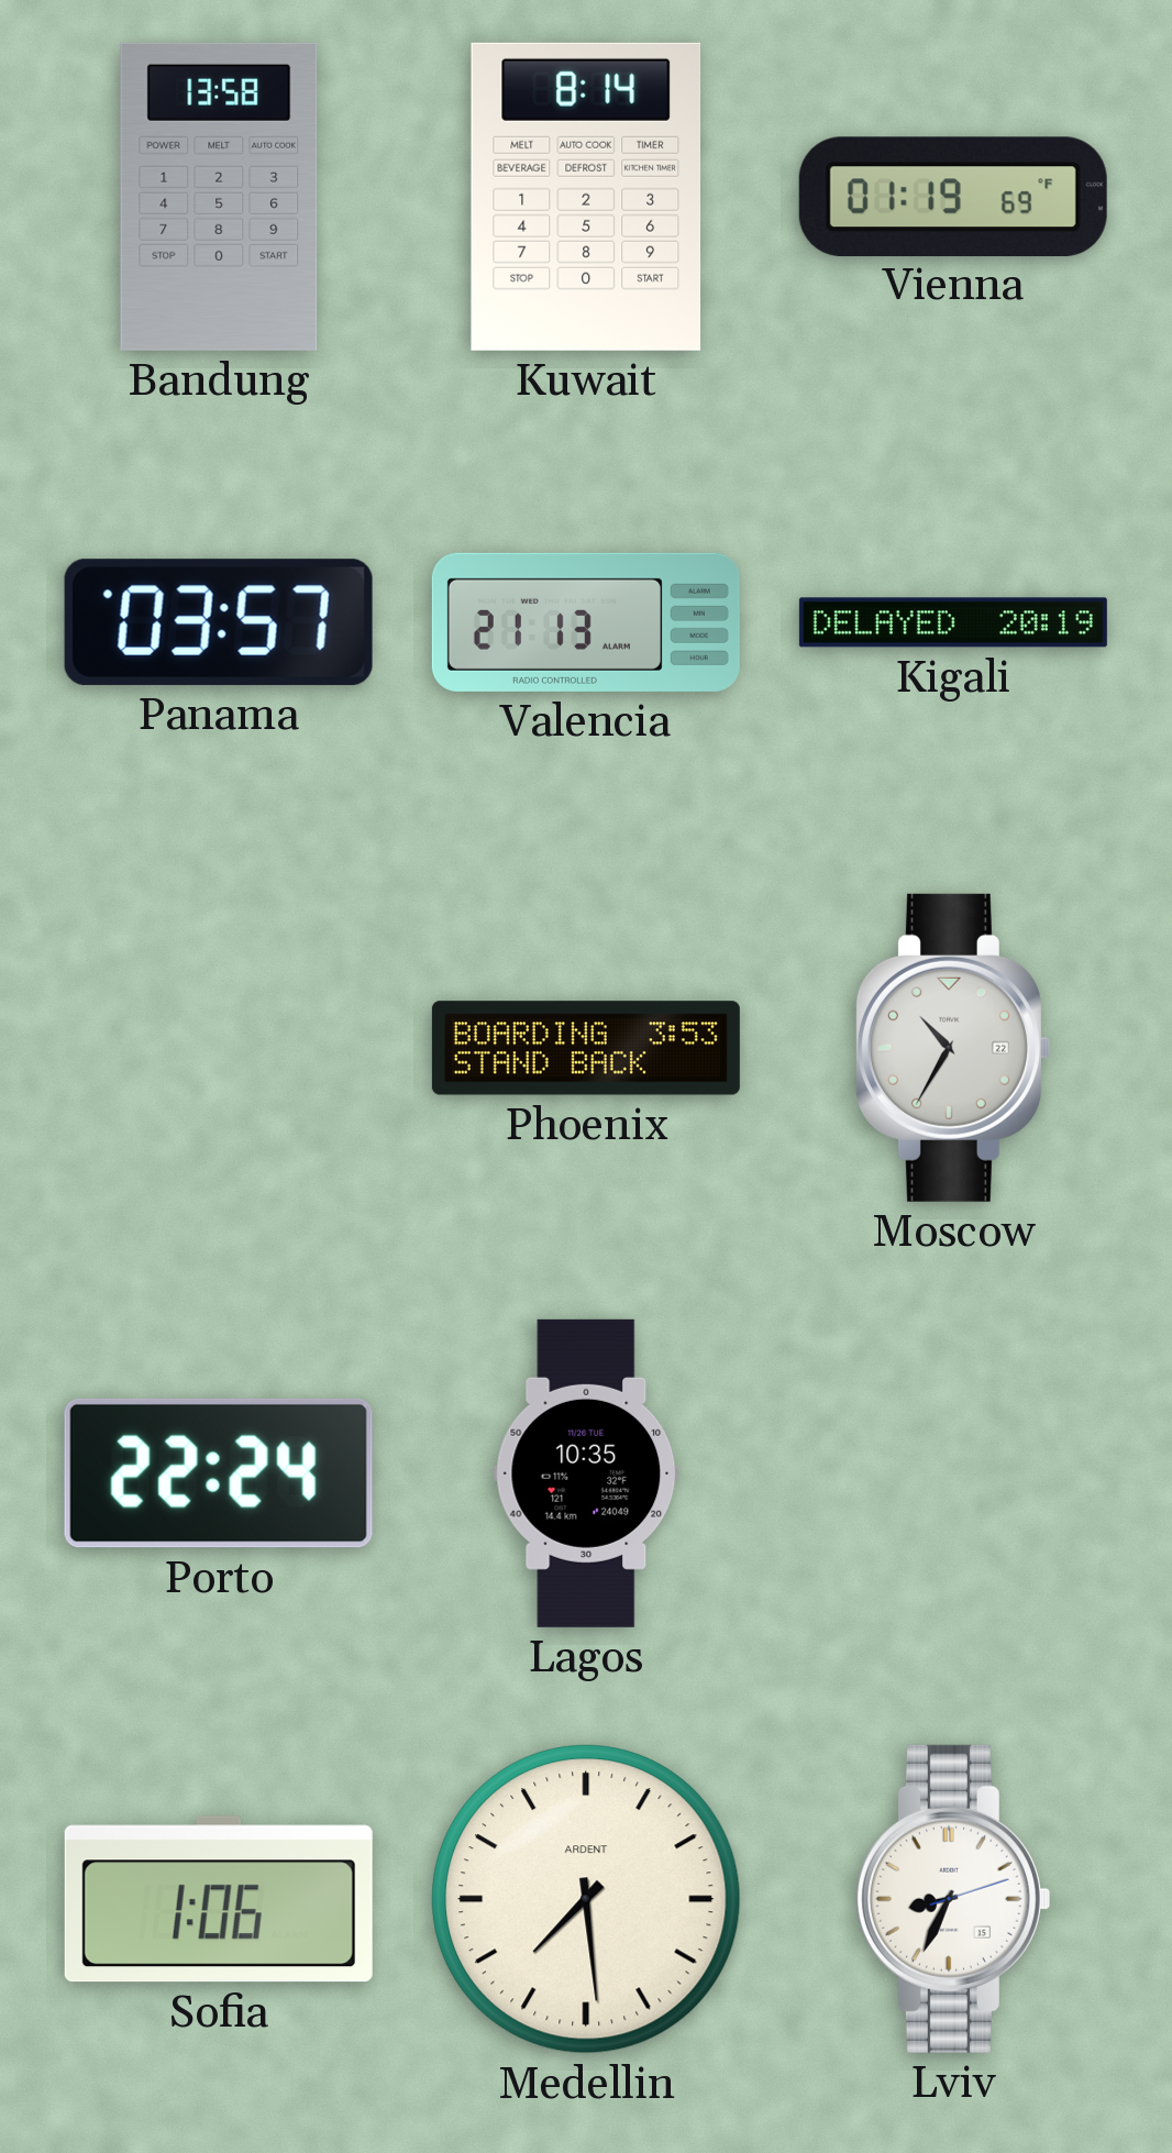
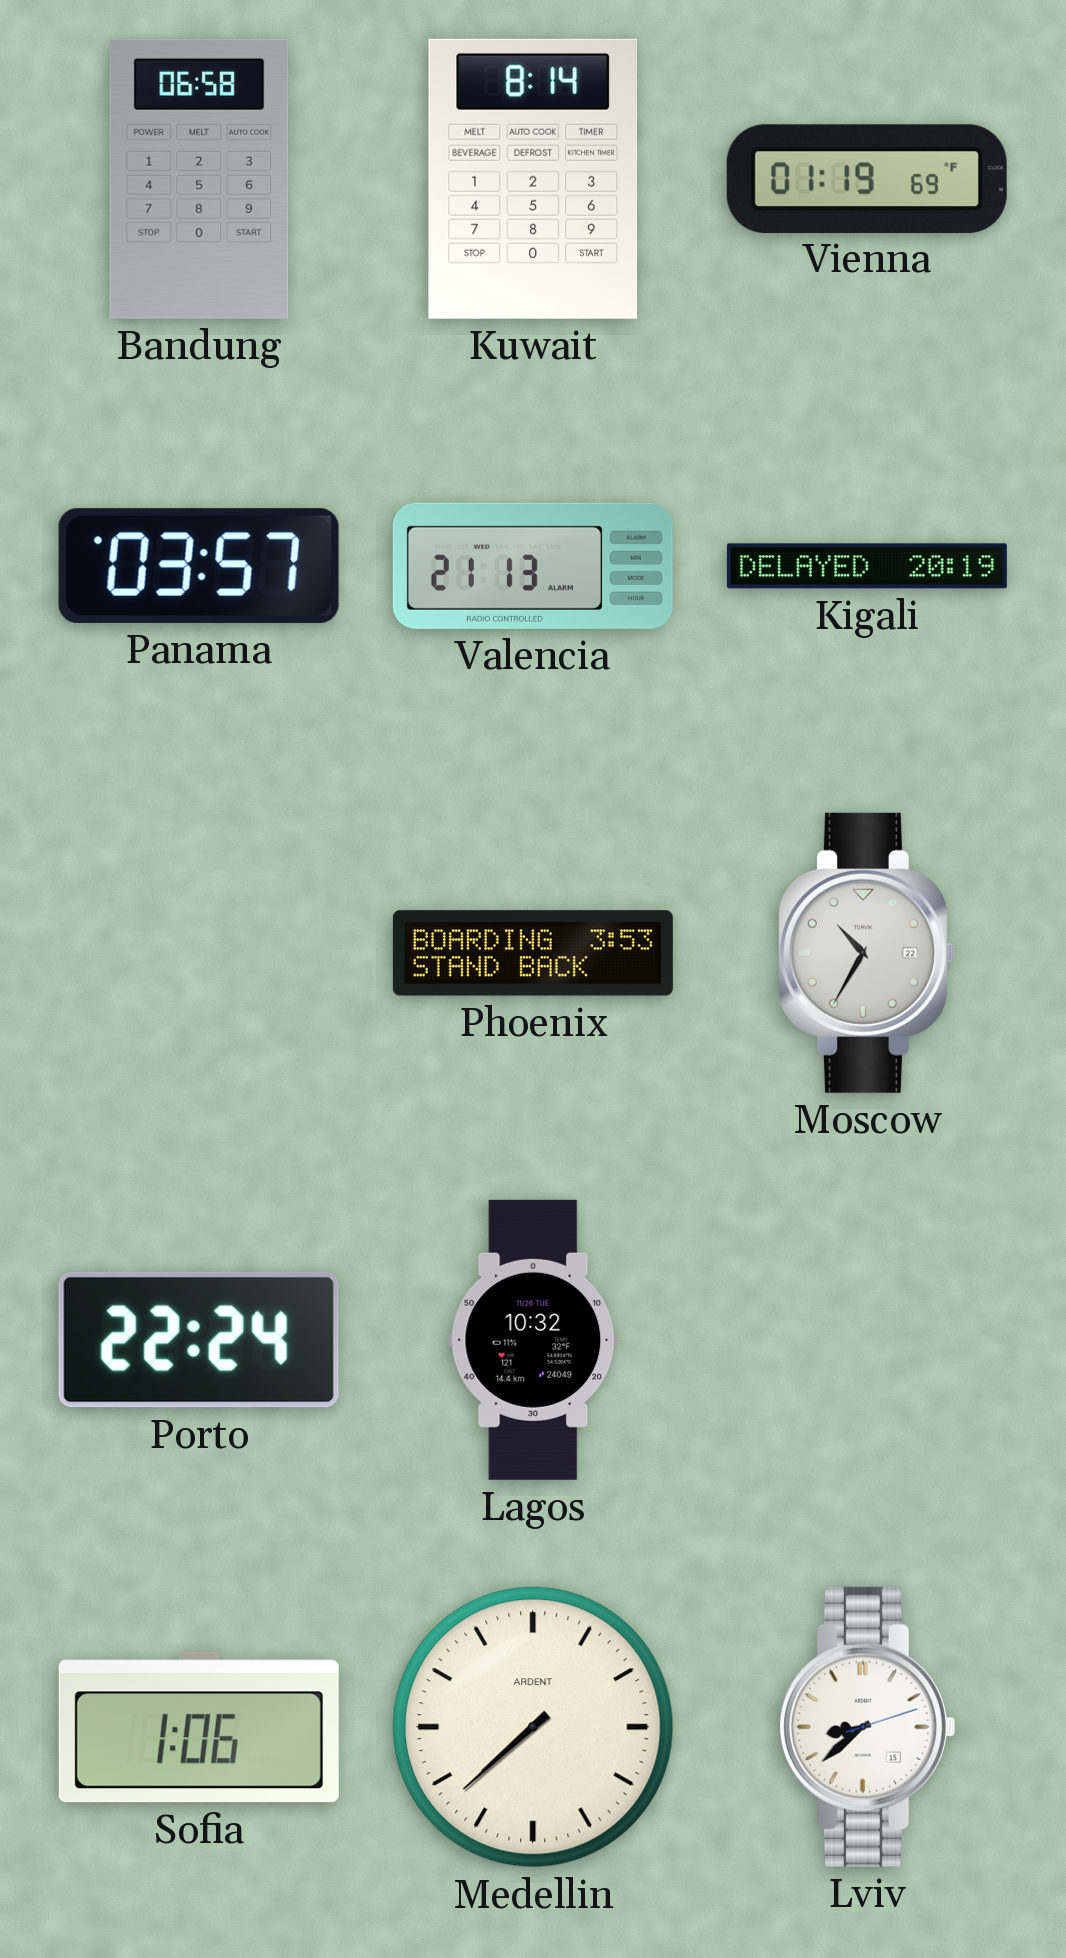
Bandung: 13:58 -> 06:58
Lagos: 10:35 -> 10:32
Medellin: 7:29 -> 7:38
Lviv: 8:34 -> 8:38
